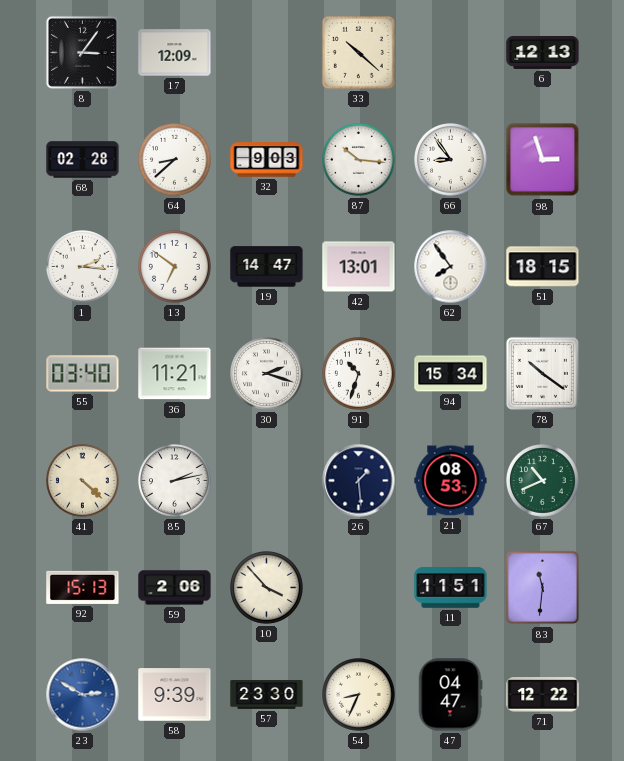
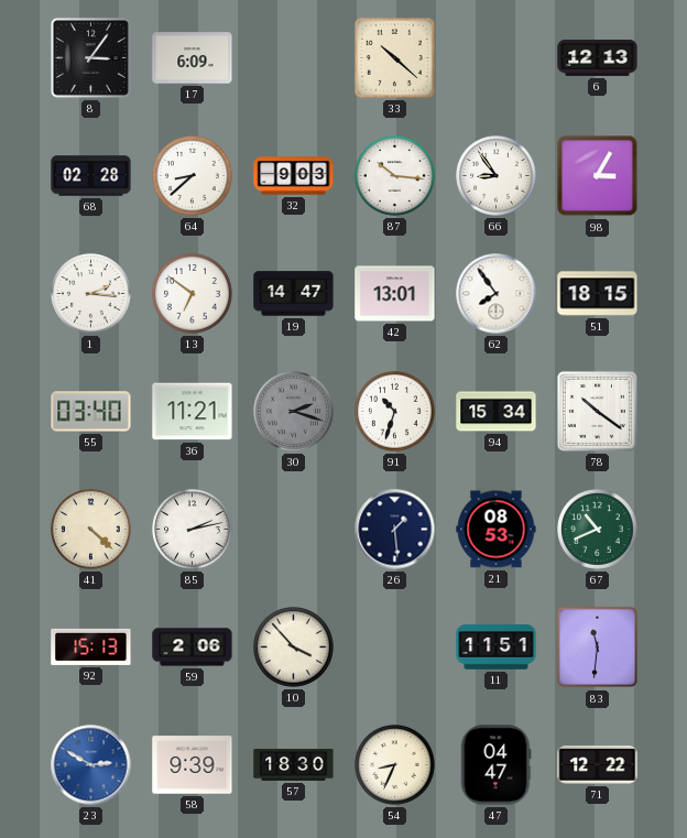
17: 12:09 -> 6:09
98: 2:57 -> 3:05
30 dial: white -> grey
57: 23:30 -> 18:30
